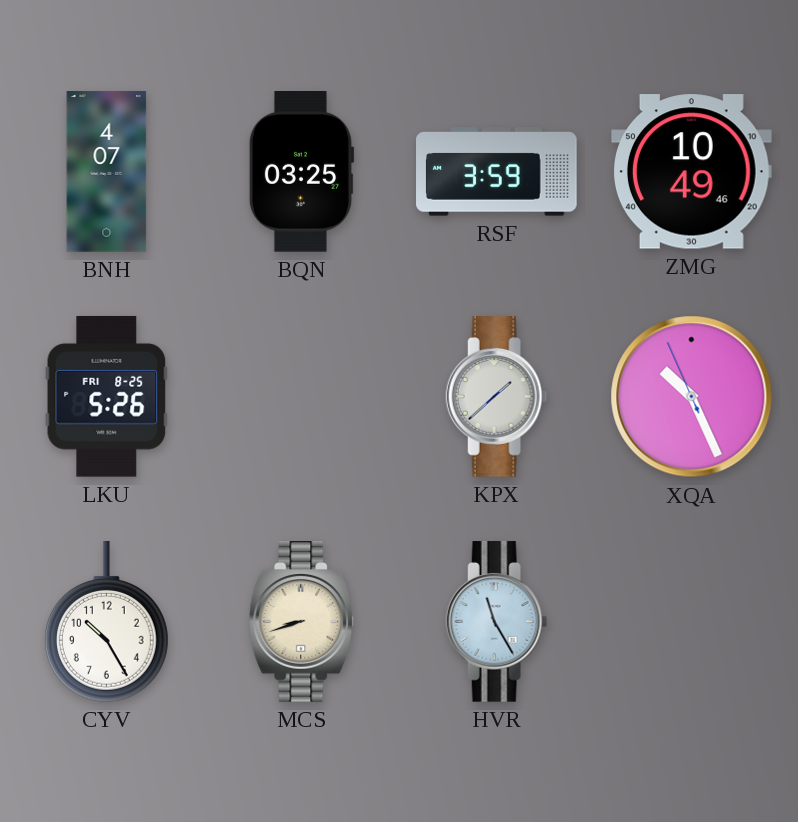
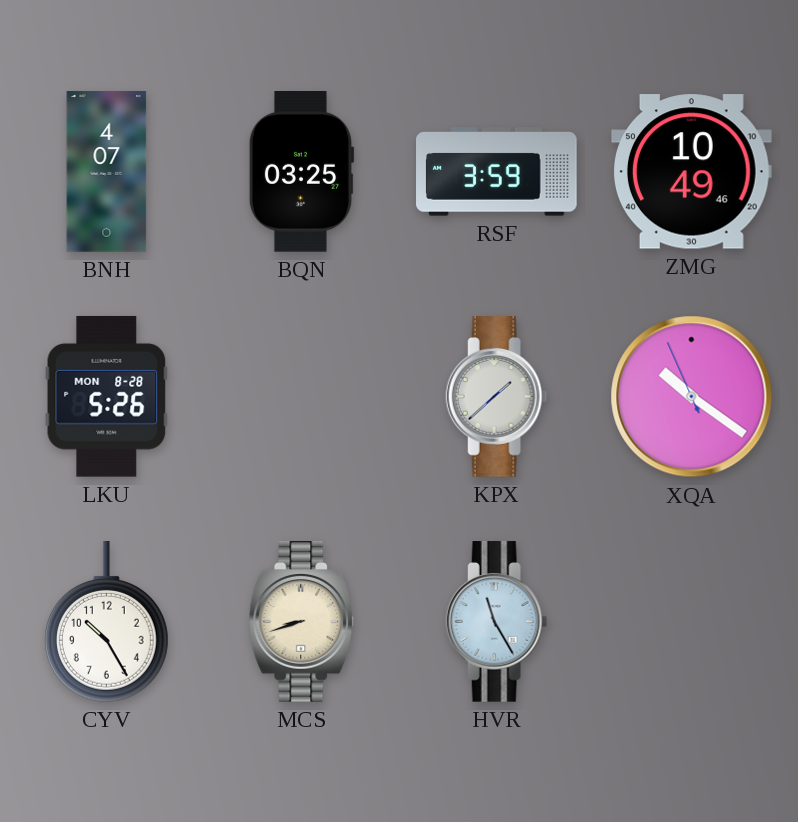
LKU date: FRI 8-25 -> MON 8-28
XQA: 10:25 -> 10:20
